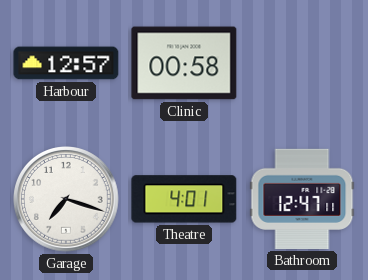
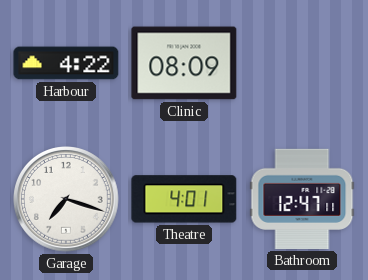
Harbour: 12:57 -> 4:22
Clinic: 00:58 -> 08:09
